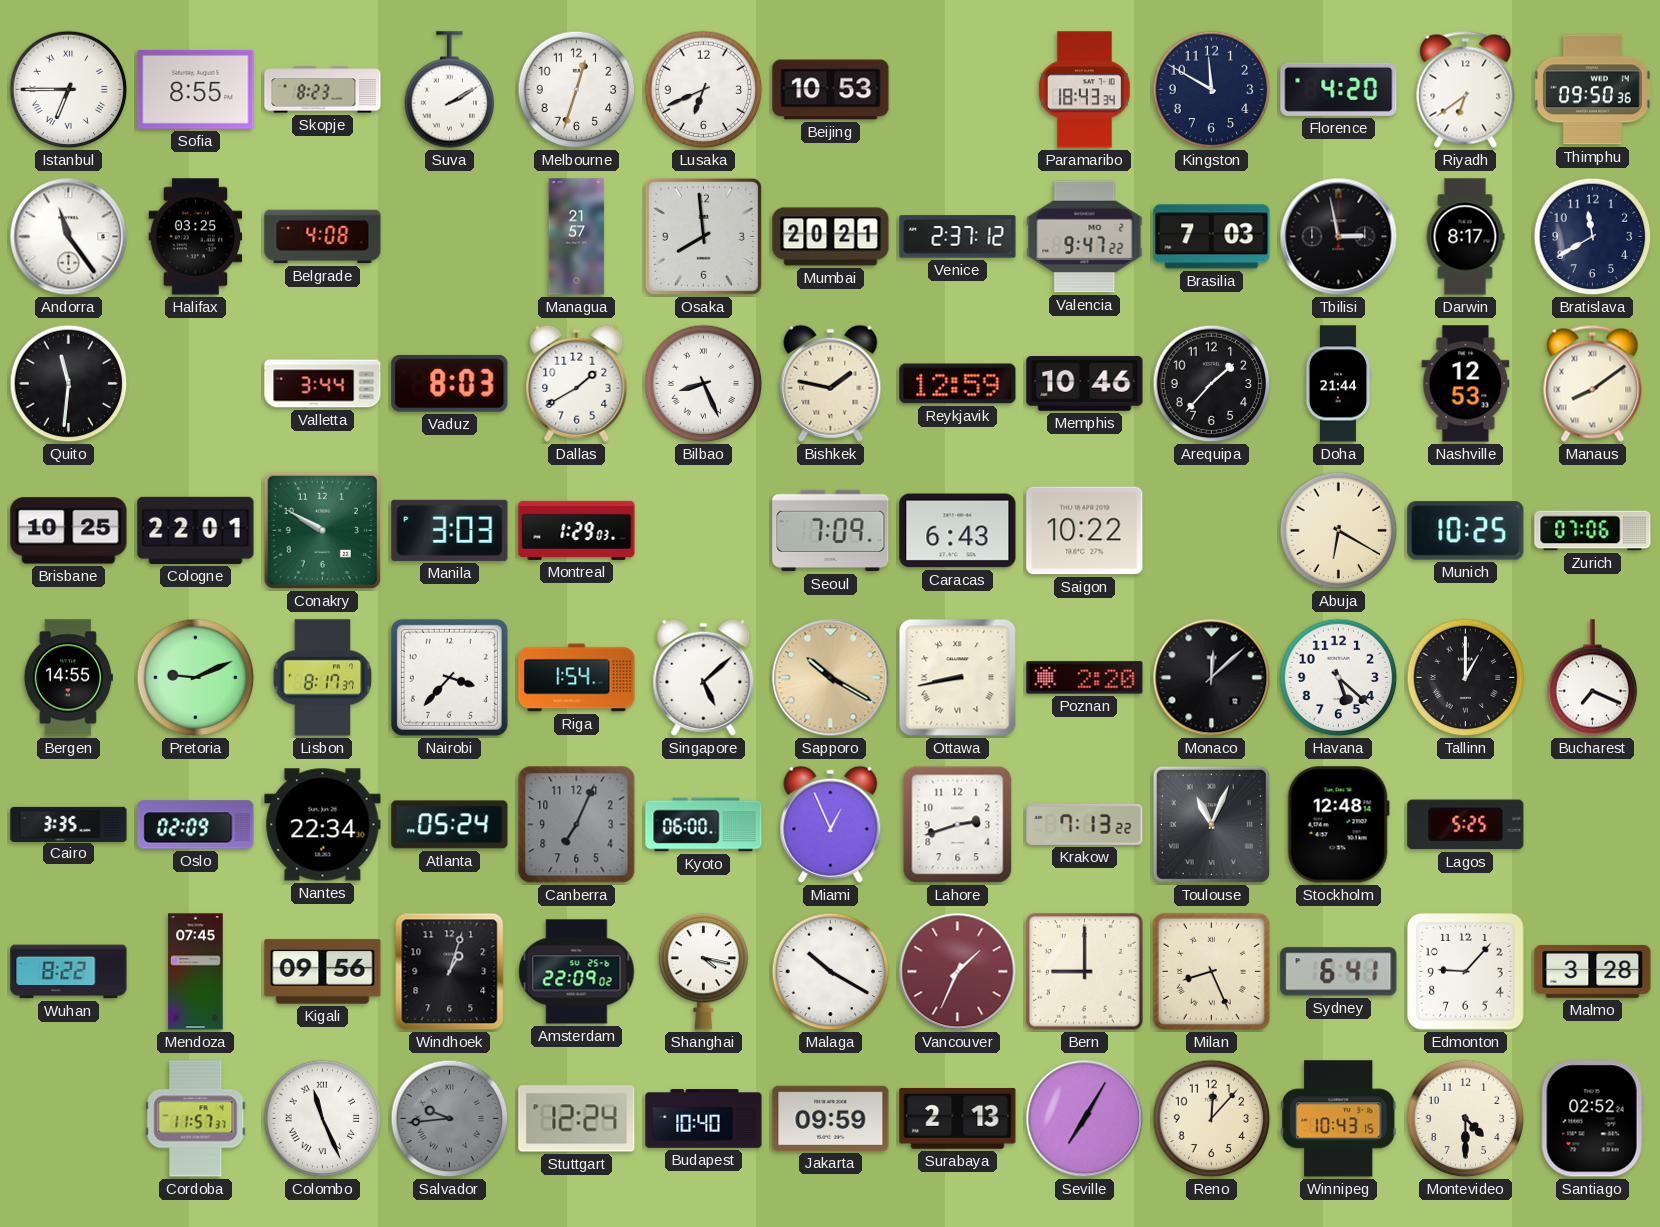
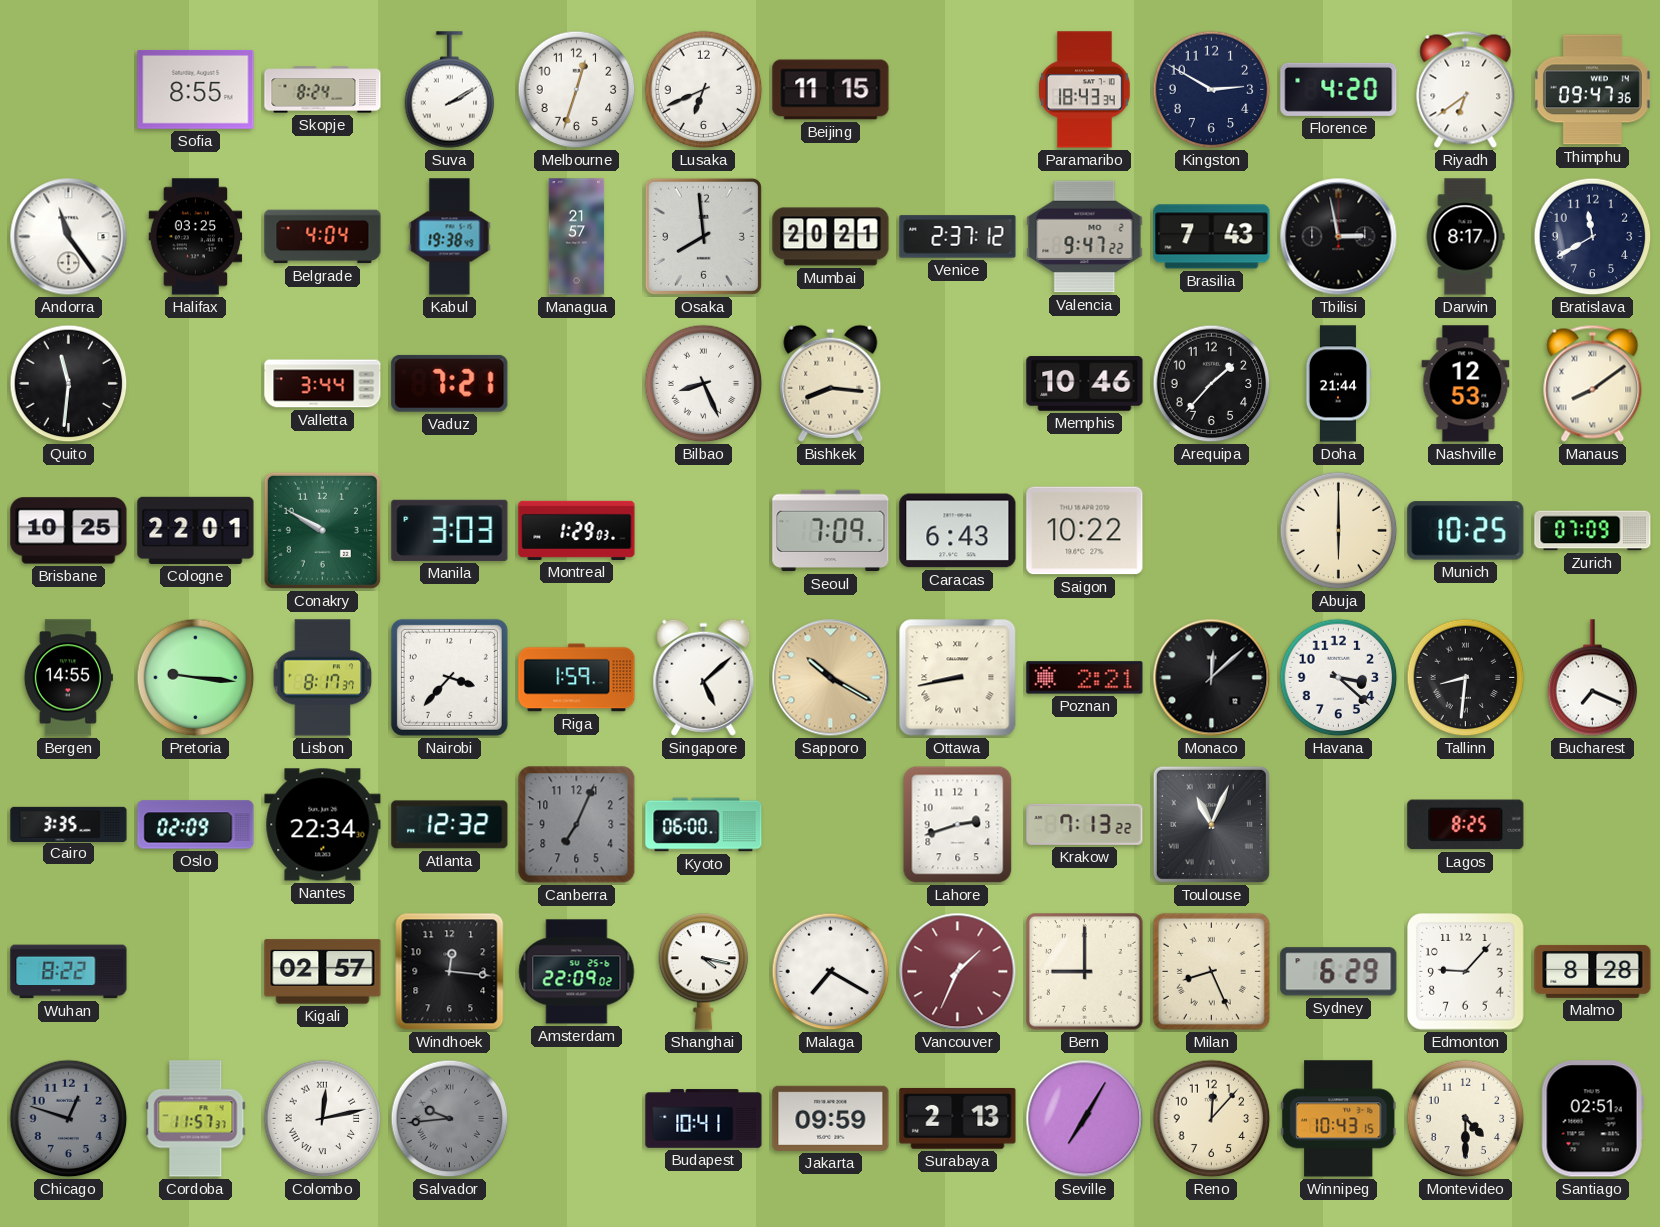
Istanbul: 6:45 -> none
Skopje: 8:23 -> 8:24
Beijing: 10:53 -> 11:15
Kingston: 11:50 -> 2:50
Thimphu: 09:50 -> 09:47
Belgrade: 4:08 -> 4:04
Kabul: none -> 19:38
Brasilia: 7:03 -> 7:43
Vaduz: 8:03 -> 7:21
Dallas: 1:40 -> none
Bishkek: 1:47 -> 8:16
Reykjavik: 12:59 -> none
Abuja: 6:20 -> 6:00
Zurich: 07:06 -> 07:09
Pretoria: 9:11 -> 9:16
Riga: 1:54 -> 1:59
Poznan: 2:20 -> 2:21
Havana: 5:22 -> 3:22
Tallinn: 1:00 -> 8:31
Atlanta: 05:24 -> 12:32
Miami: 12:56 -> none
Stockholm: 12:48 -> none
Lagos: 5:25 -> 8:25
Mendoza: 07:45 -> none
Kigali: 09:56 -> 02:57
Windhoek: 1:03 -> 12:16
Malaga: 10:20 -> 7:20
Sydney: 6:41 -> 6:29
Malmo: 3:28 -> 8:28
Chicago: none -> 12:48
Colombo: 11:26 -> 12:13
Stuttgart: 12:24 -> none
Budapest: 10:40 -> 10:41
Santiago: 02:52 -> 02:51
